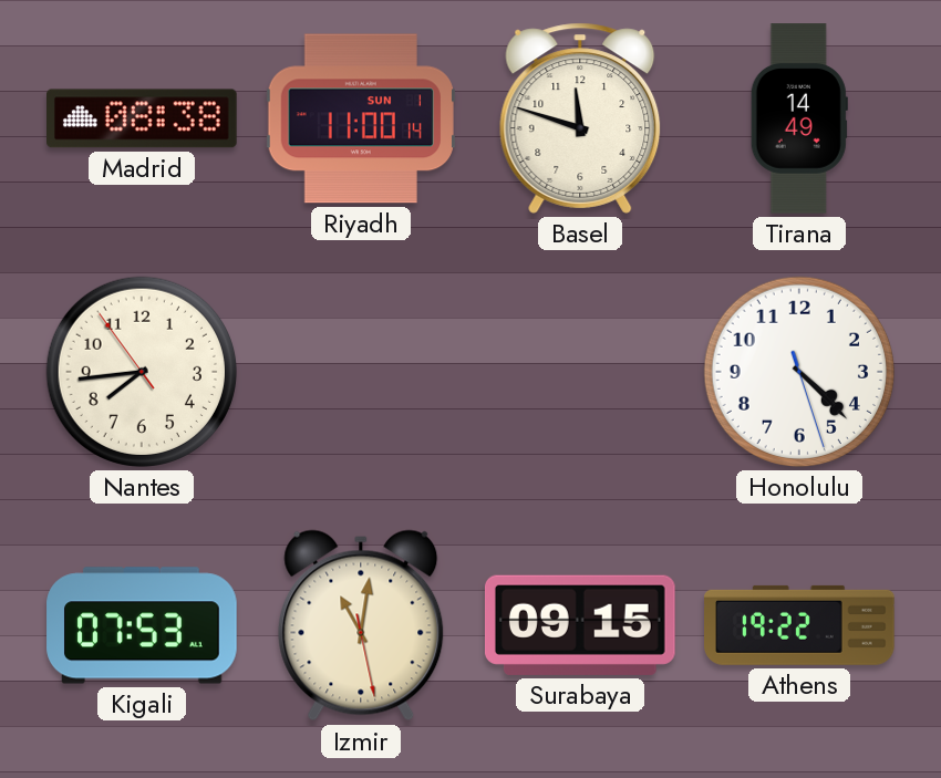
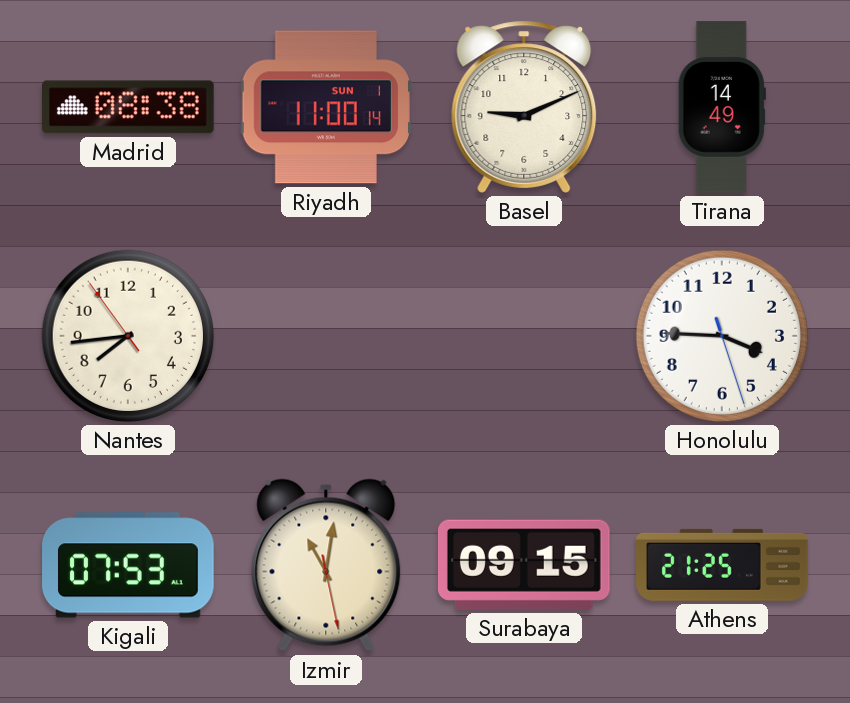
Basel: 11:48 -> 9:11
Honolulu: 4:22 -> 3:45
Athens: 19:22 -> 21:25
